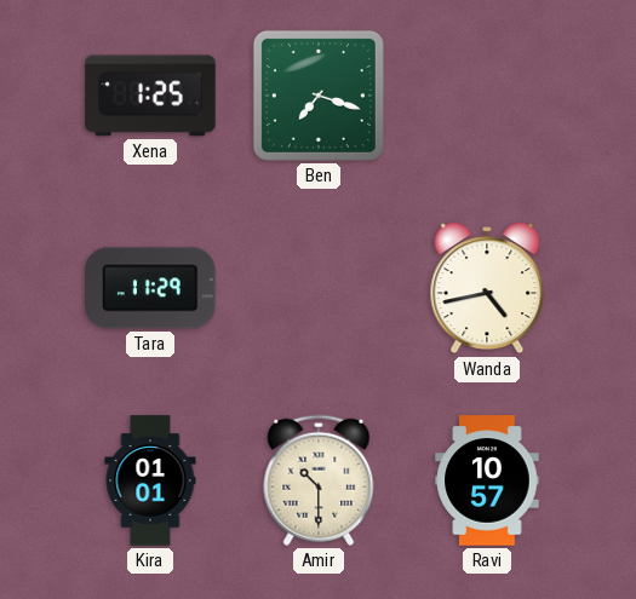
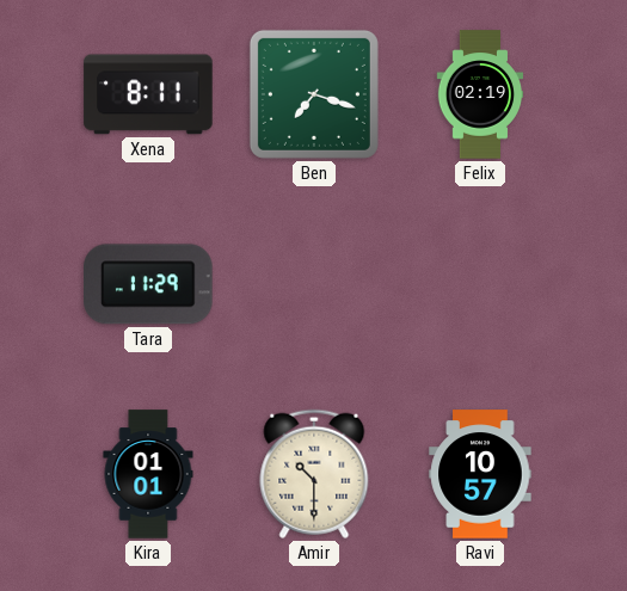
Xena: 1:25 -> 8:11
Felix: none -> 02:19
Wanda: 4:43 -> none
